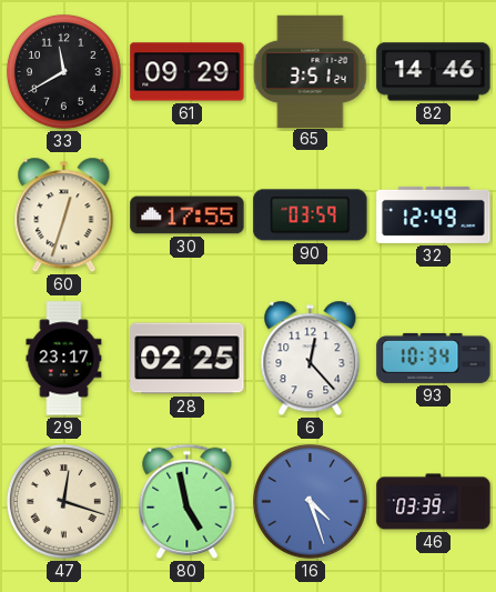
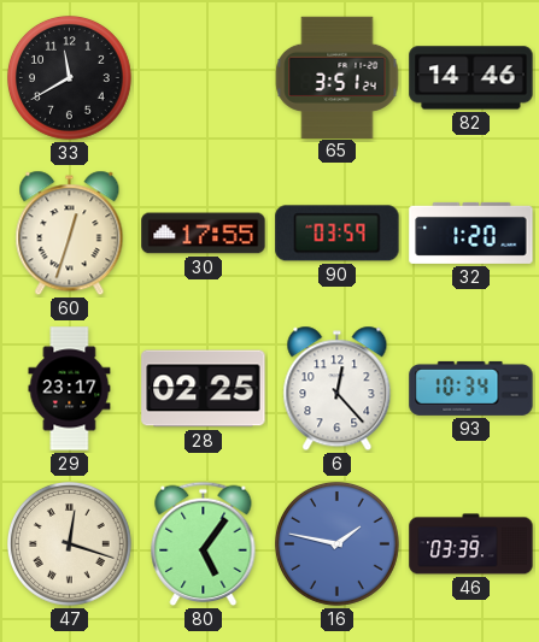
61: 09:29 -> none
32: 12:49 -> 1:20
80: 4:58 -> 5:06
16: 4:27 -> 1:47
